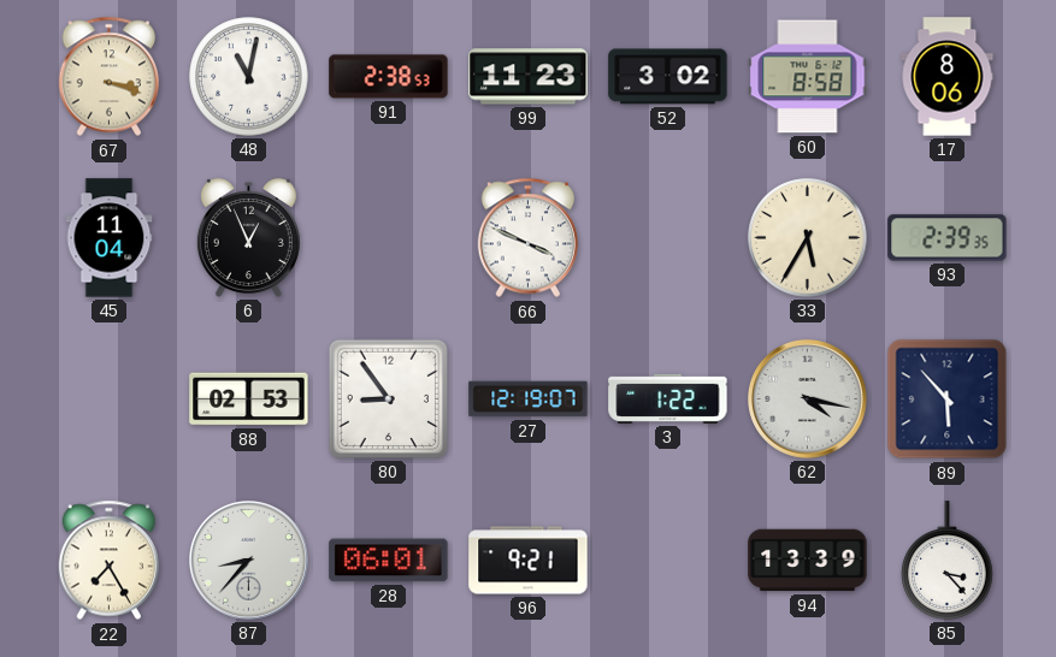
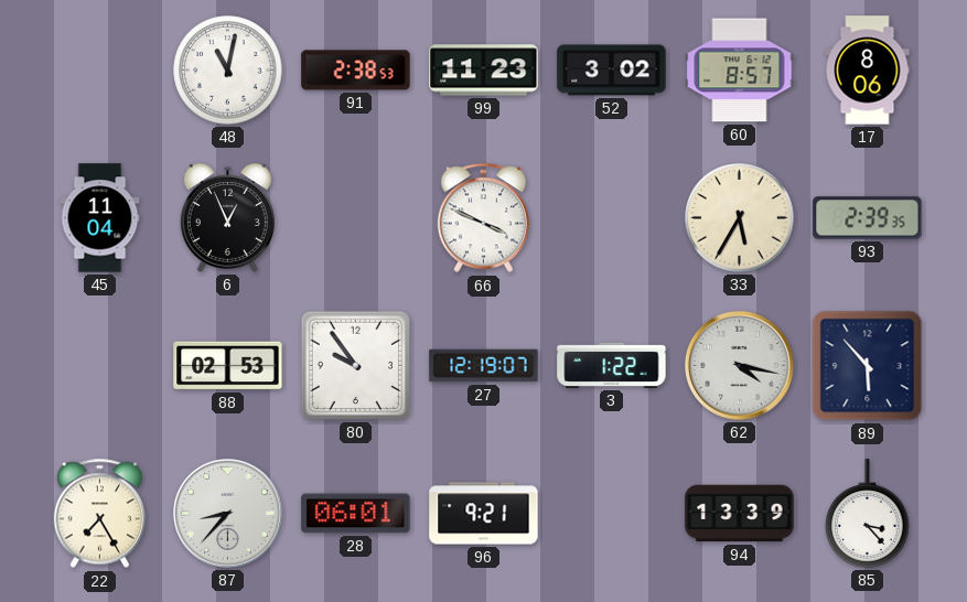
67: 3:18 -> none
60: 8:58 -> 8:57
80: 8:54 -> 9:54
